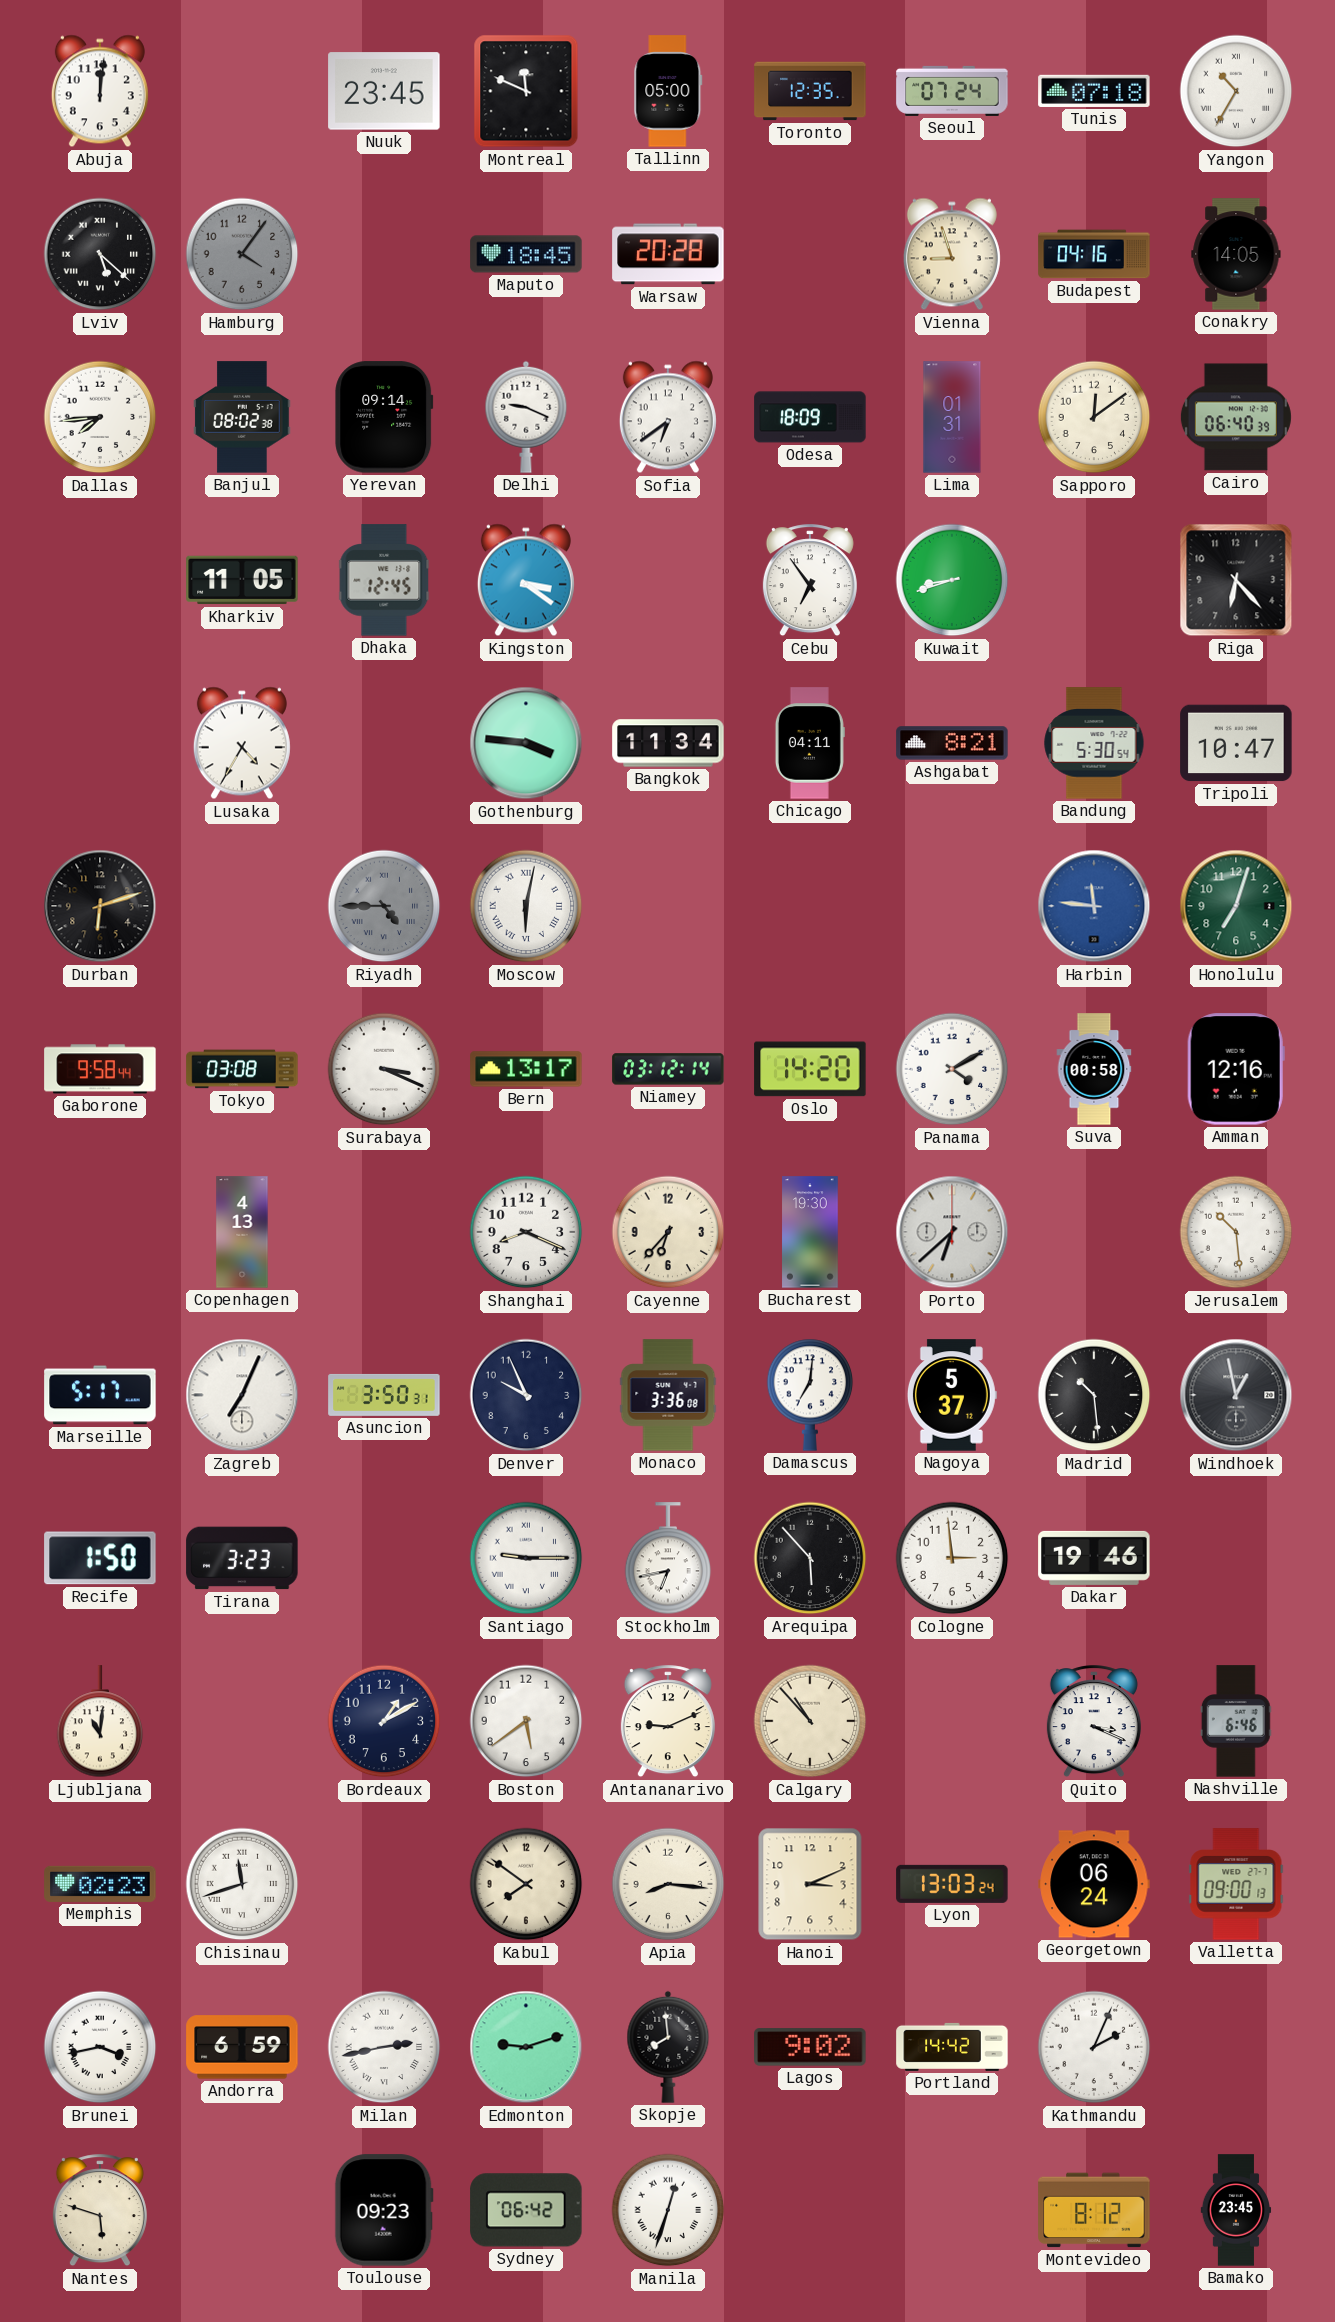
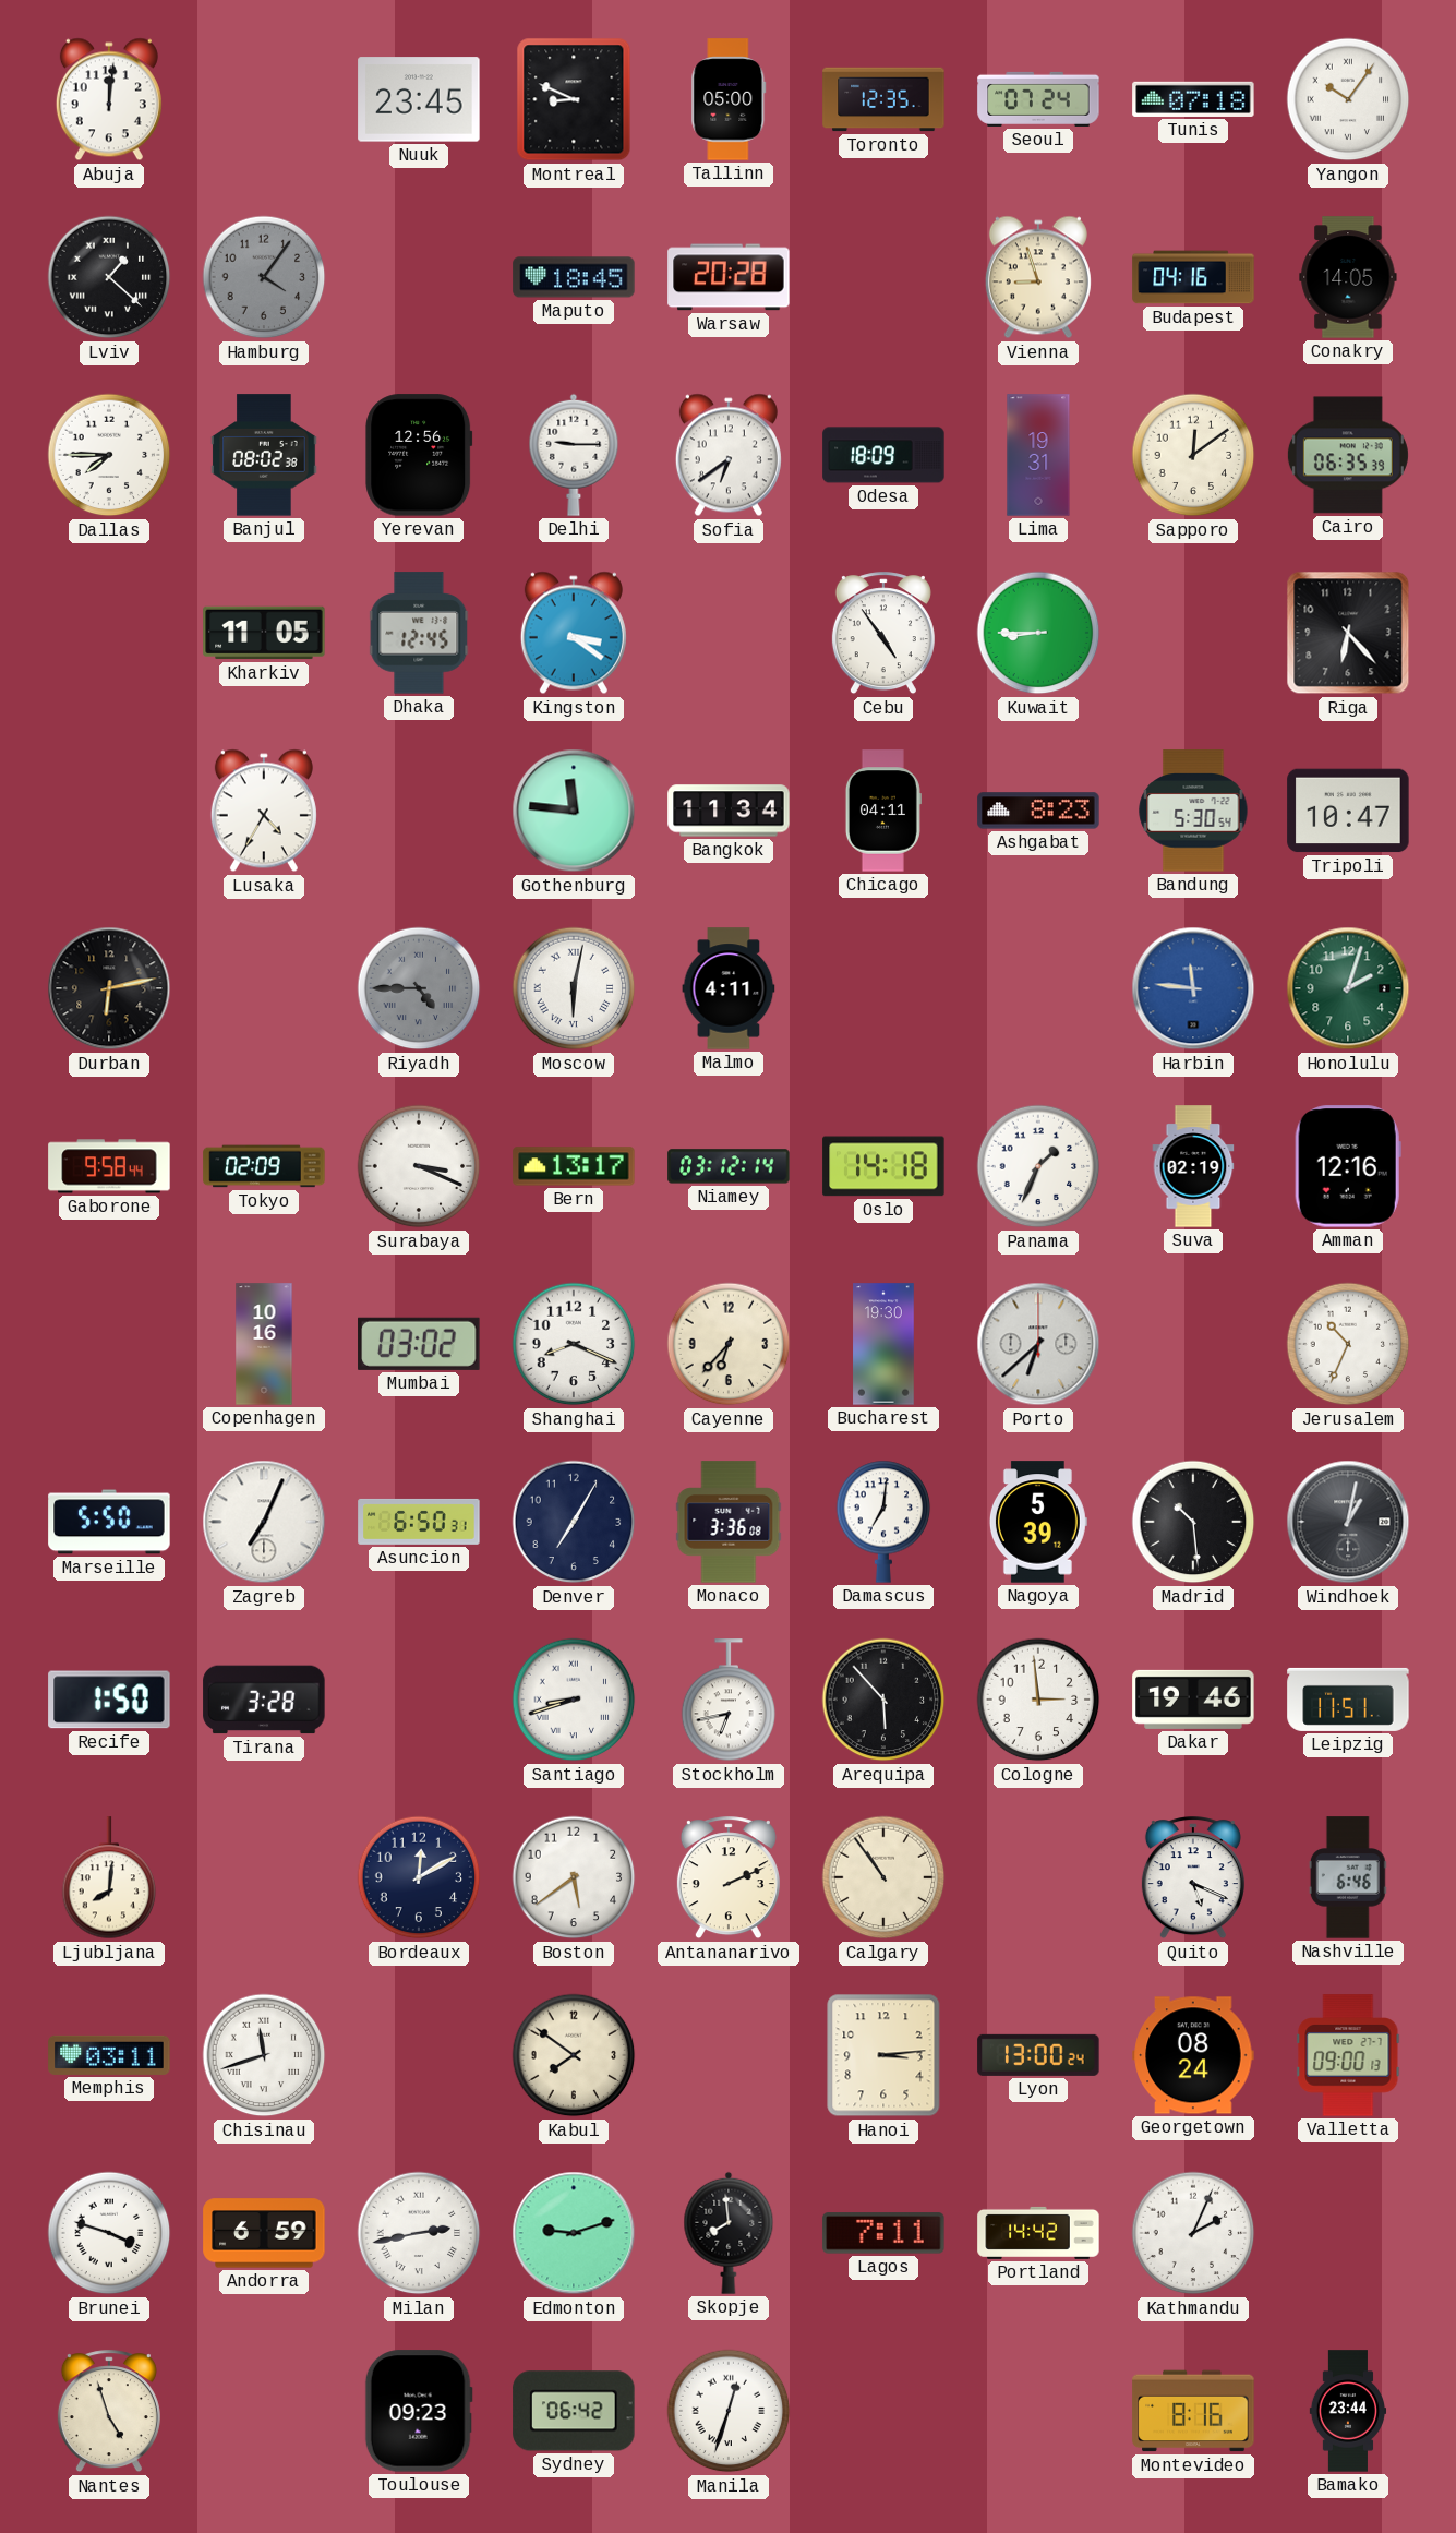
Montreal: 11:49 -> 8:49
Yangon: 10:35 -> 10:06
Lviv: 5:22 -> 1:22
Dallas: 7:44 -> 7:45
Yerevan: 09:14 -> 12:56
Delhi: 9:19 -> 9:15
Lima: 01:31 -> 19:31
Cairo: 06:40 -> 06:35
Cebu: 6:54 -> 4:54
Kuwait: 8:42 -> 8:45
Gothenburg: 3:46 -> 11:46
Ashgabat: 8:21 -> 8:23
Durban: 6:12 -> 6:13
Malmo: none -> 4:11
Honolulu: 7:03 -> 2:03
Tokyo: 03:08 -> 02:09
Oslo: 14:20 -> 14:18
Panama: 4:10 -> 1:34
Suva: 00:58 -> 02:19
Copenhagen: 4:13 -> 10:16
Mumbai: none -> 03:02
Jerusalem: 10:29 -> 10:34
Marseille: 5:17 -> 5:50
Asuncion: 3:50 -> 6:50
Denver: 9:56 -> 7:05
Nagoya: 5:37 -> 5:39
Windhoek: 12:58 -> 1:02
Tirana: 3:23 -> 3:28
Santiago: 9:15 -> 8:42
Leipzig: none -> 11:51
Ljubljana: 11:01 -> 8:01
Bordeaux: 1:10 -> 12:10
Antananarivo: 9:11 -> 2:11
Calgary: 10:53 -> 10:54
Quito: 3:19 -> 5:19
Memphis: 02:23 -> 03:11
Apia: 8:16 -> none
Hanoi: 3:11 -> 3:14
Lyon: 13:03 -> 13:00
Georgetown: 06:24 -> 08:24
Brunei: 3:43 -> 3:48
Lagos: 9:02 -> 7:11
Nantes: 5:48 -> 4:57
Montevideo: 8:12 -> 8:16
Bamako: 23:45 -> 23:44
